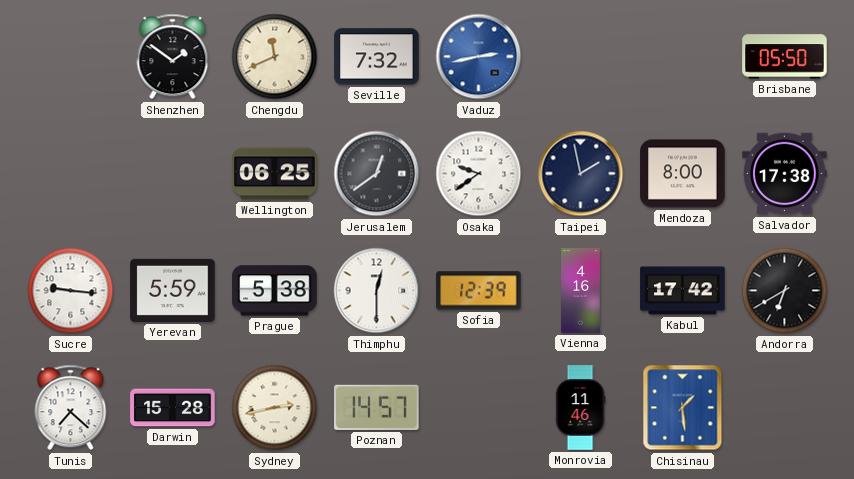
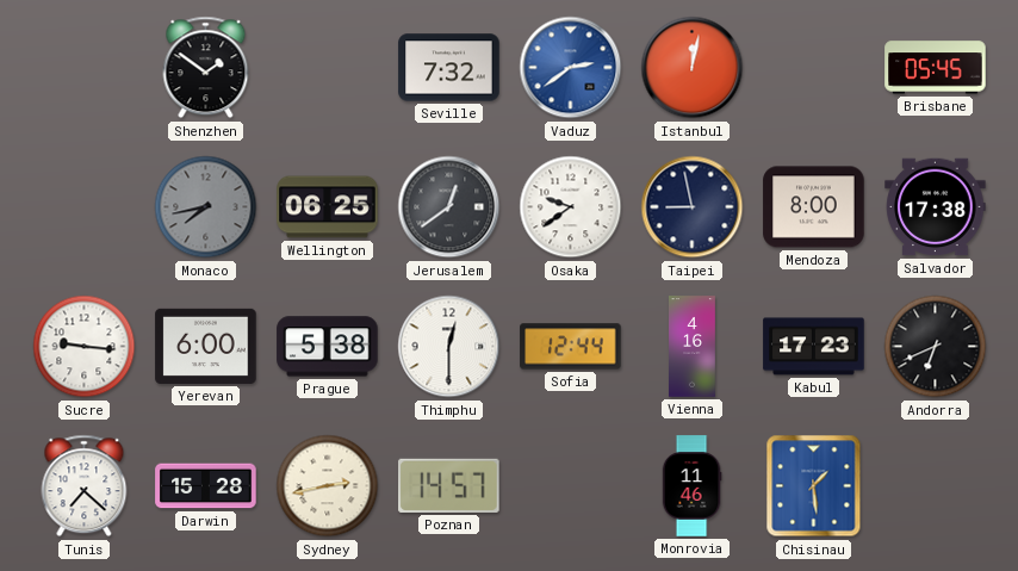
Chengdu: 11:41 -> none
Vaduz: 2:43 -> 2:39
Istanbul: none -> 12:02
Brisbane: 05:50 -> 05:45
Monaco: none -> 7:43
Taipei: 1:58 -> 8:58
Yerevan: 5:59 -> 6:00
Sofia: 12:39 -> 12:44
Kabul: 17:42 -> 17:23
Andorra: 6:40 -> 6:41
